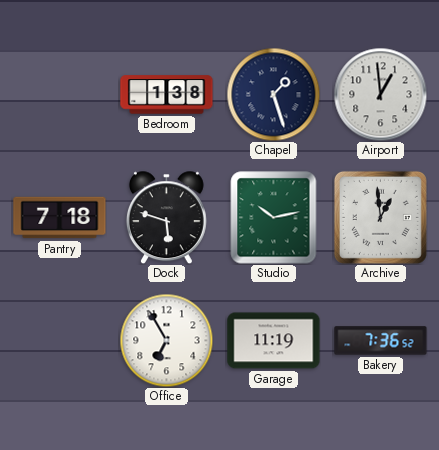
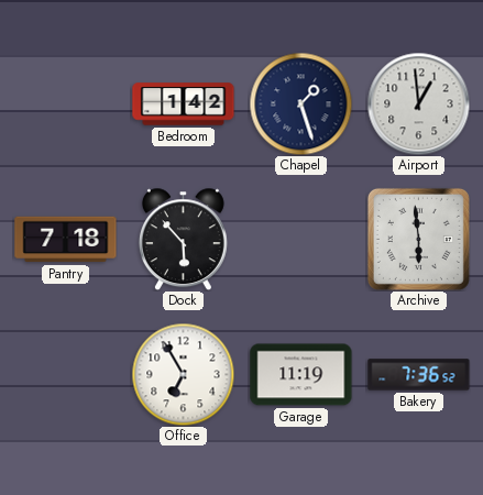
Bedroom: 1:38 -> 1:42
Dock: 5:48 -> 5:53
Studio: 10:13 -> none
Archive: 12:59 -> 5:59
